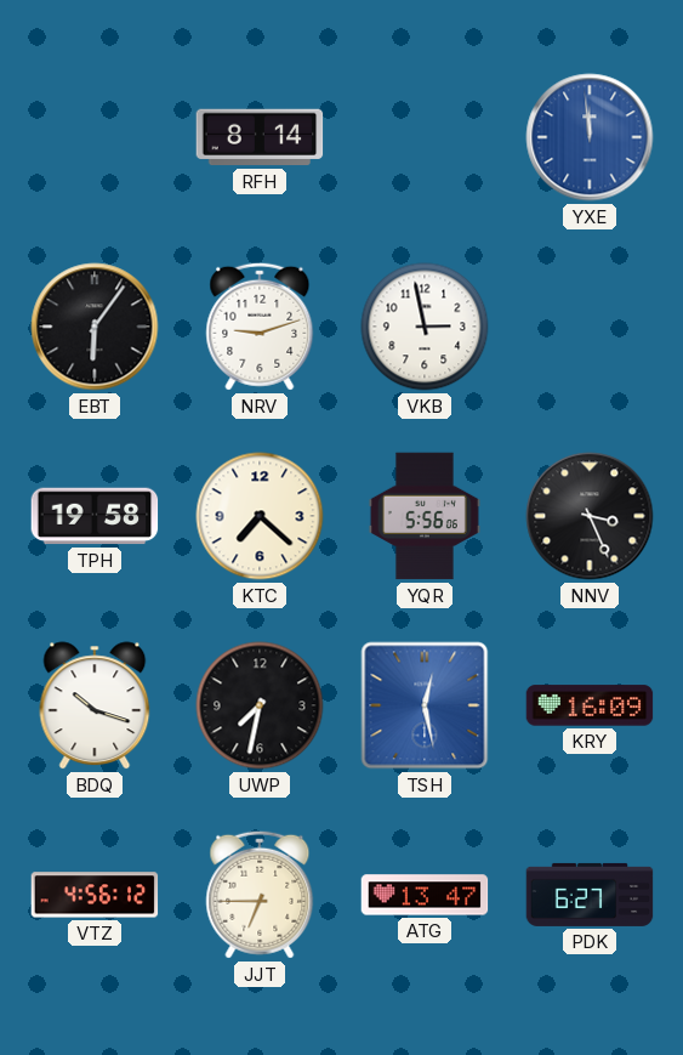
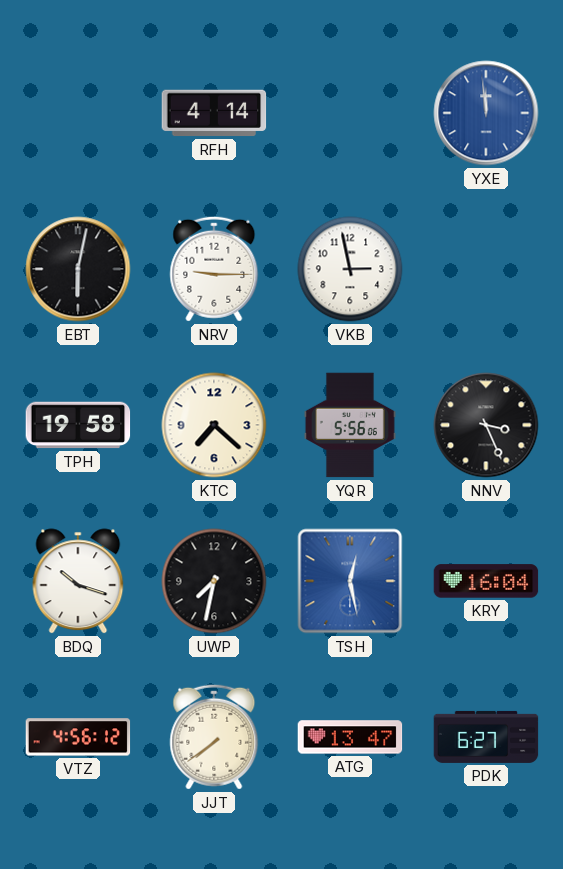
RFH: 8:14 -> 4:14
EBT: 6:06 -> 6:02
NRV: 9:12 -> 9:15
KRY: 16:09 -> 16:04
JJT: 6:45 -> 7:39
